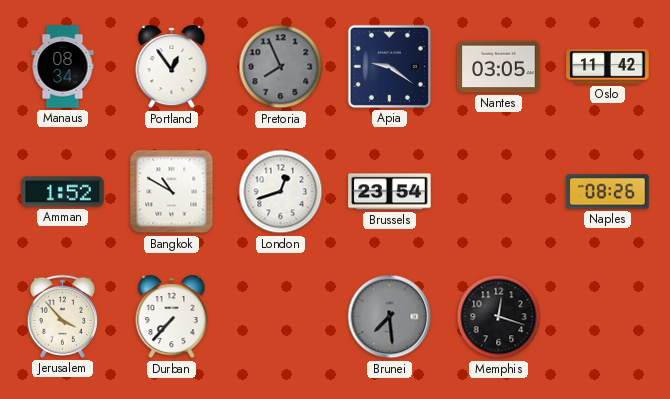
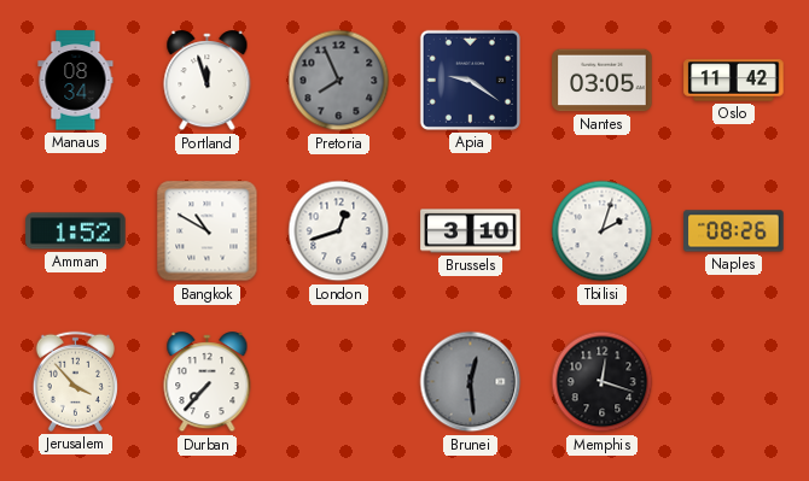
Portland: 12:54 -> 11:57
Brussels: 23:54 -> 3:10
Tbilisi: none -> 2:03
Brunei: 7:29 -> 12:29
